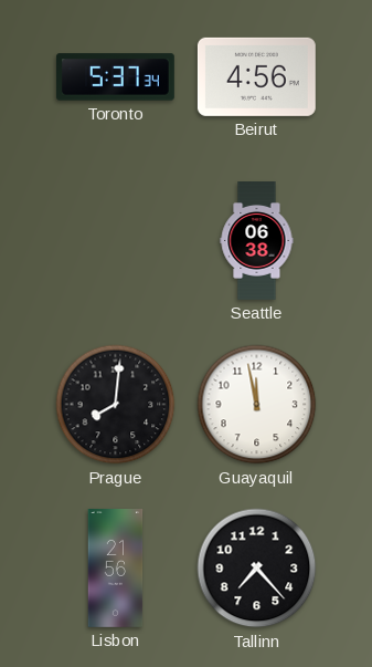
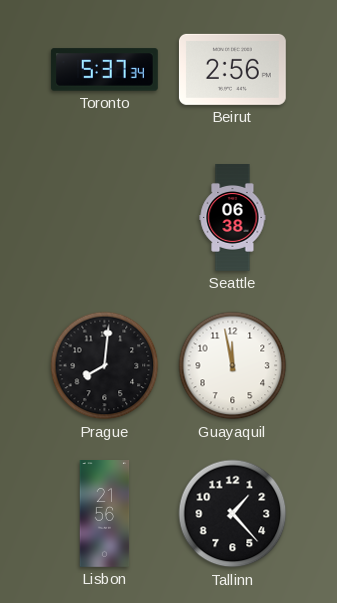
Beirut: 4:56 -> 2:56
Tallinn: 7:23 -> 1:23
